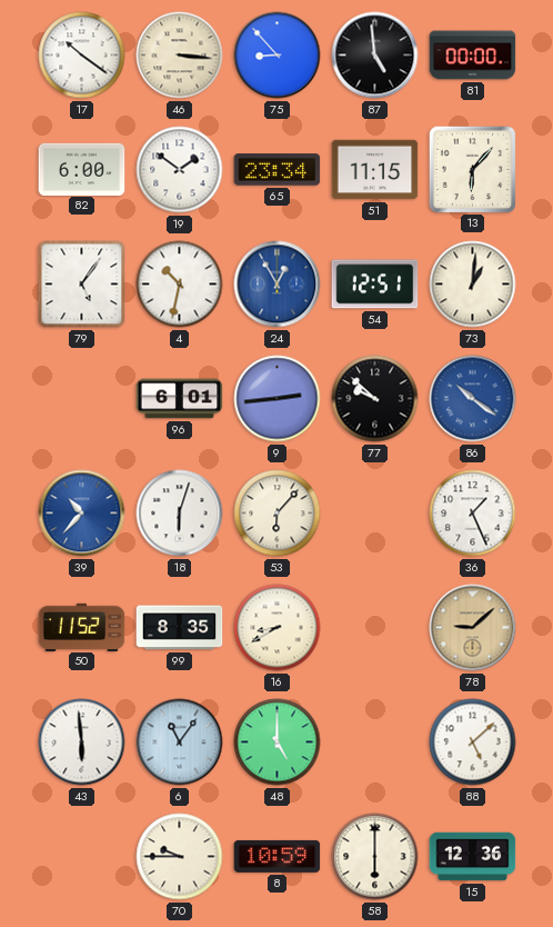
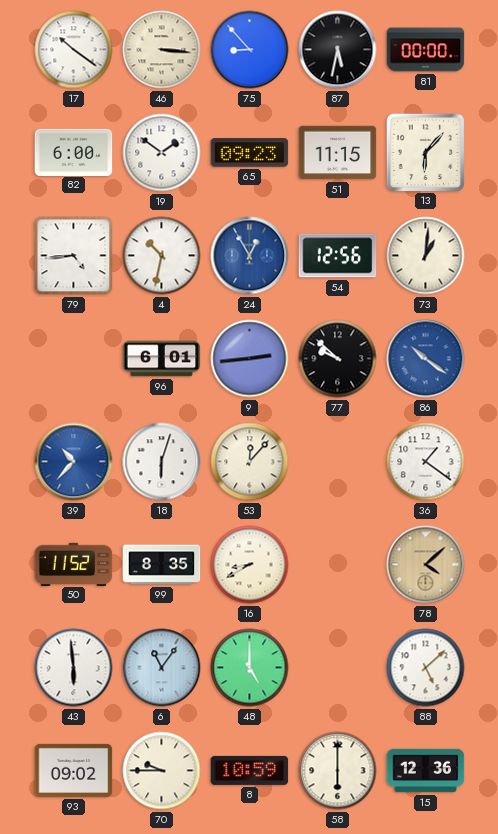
87: 4:59 -> 5:32
65: 23:34 -> 09:23
79: 5:06 -> 4:44
54: 12:51 -> 12:56
53: 6:07 -> 12:07
36: 1:26 -> 1:21
78: 9:08 -> 4:08
93: none -> 09:02
